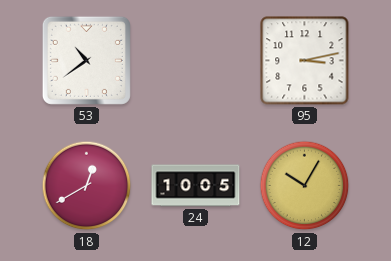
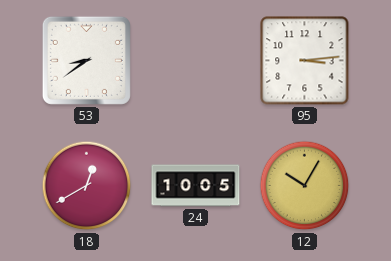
53: 10:39 -> 8:39
95: 3:13 -> 3:14
